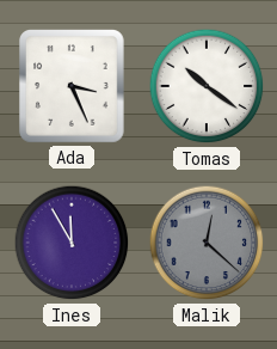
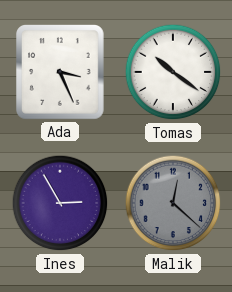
Ines: 11:55 -> 2:55
